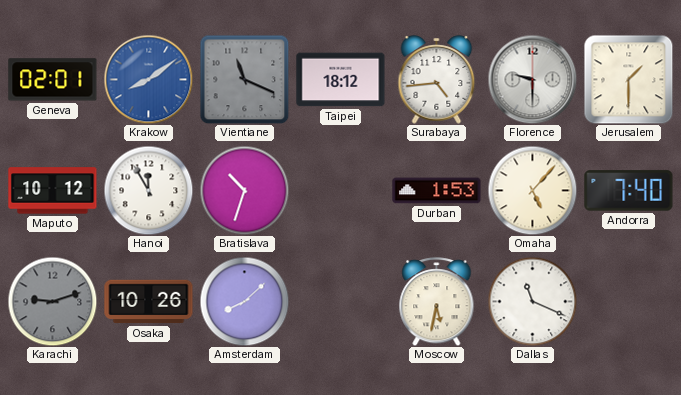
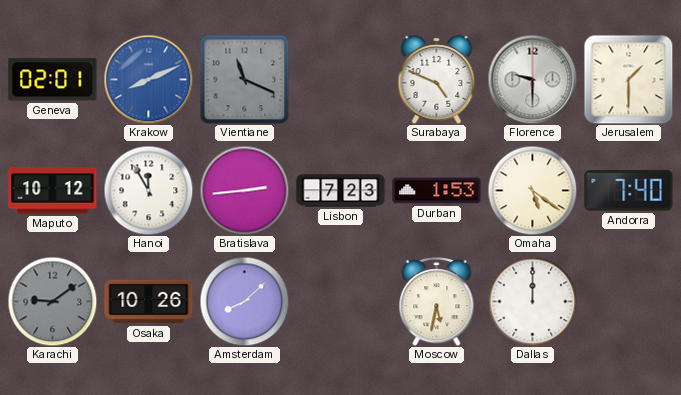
Krakow: 8:09 -> 8:11
Taipei: 18:12 -> none
Surabaya: 4:44 -> 4:49
Bratislava: 10:33 -> 2:44
Lisbon: none -> 7:23
Omaha: 5:07 -> 5:21
Karachi: 9:12 -> 9:09
Dallas: 11:19 -> 12:00
